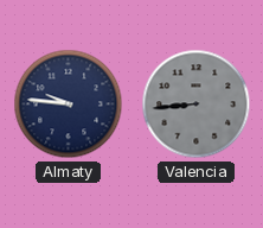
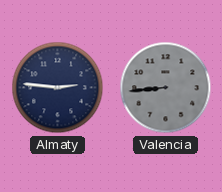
Almaty: 9:46 -> 2:46
